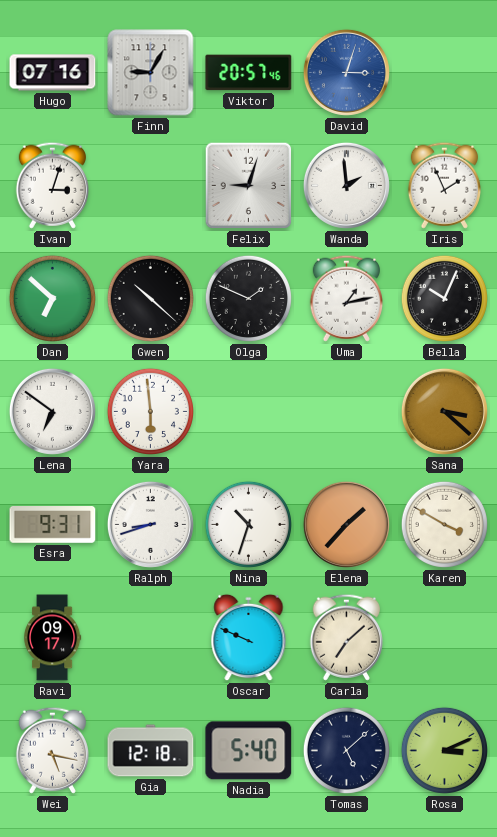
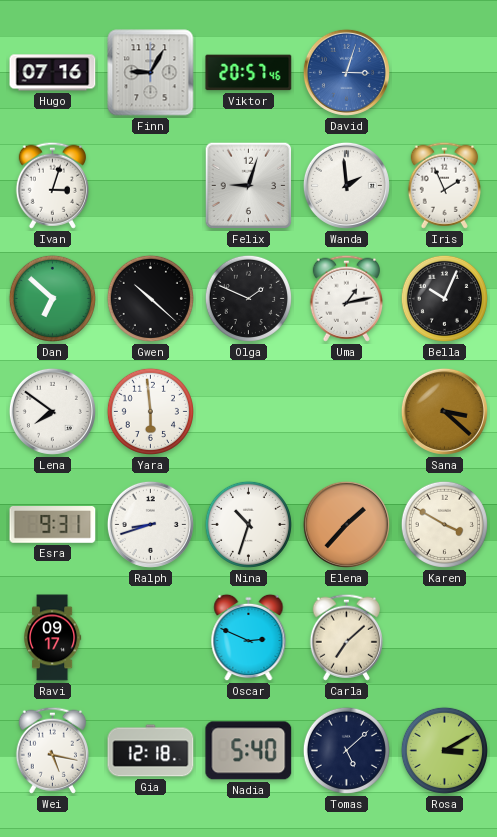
Lena: 6:51 -> 7:51
Oscar: 9:49 -> 2:49
Rosa: 3:11 -> 3:10
